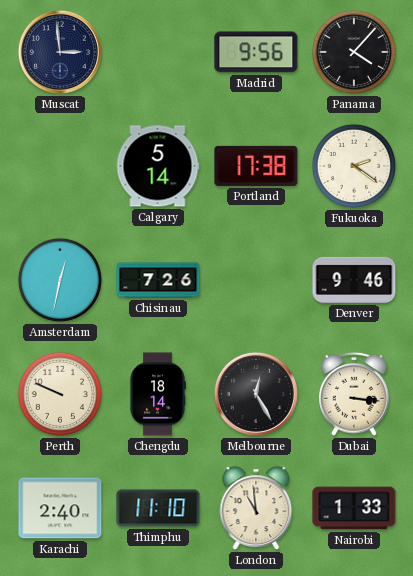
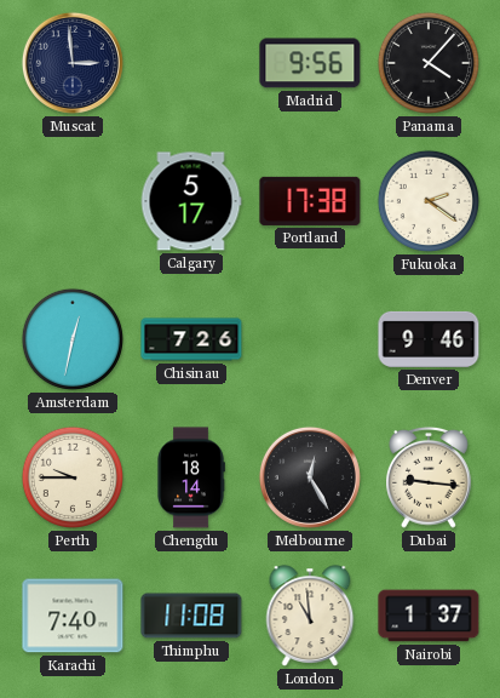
Calgary: 5:14 -> 5:17
Perth: 9:49 -> 9:45
Dubai: 3:16 -> 9:16
Karachi: 2:40 -> 7:40
Thimphu: 11:10 -> 11:08
Nairobi: 1:33 -> 1:37
